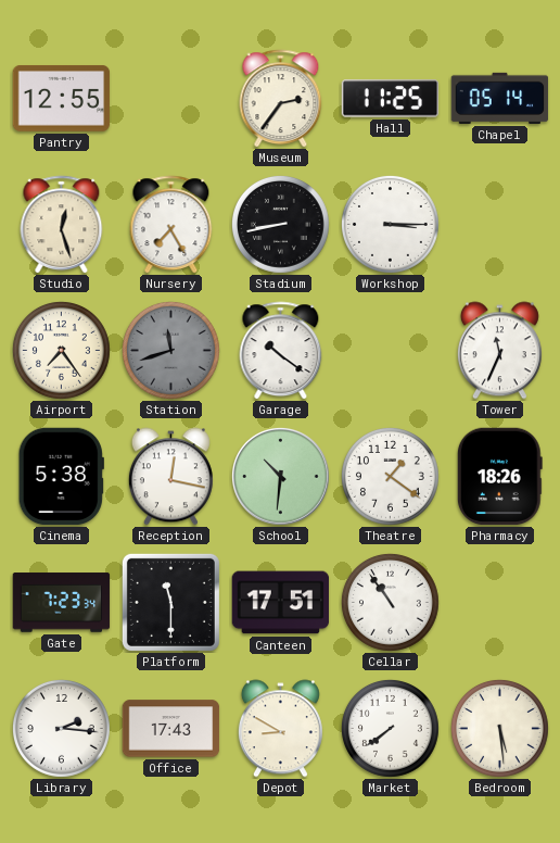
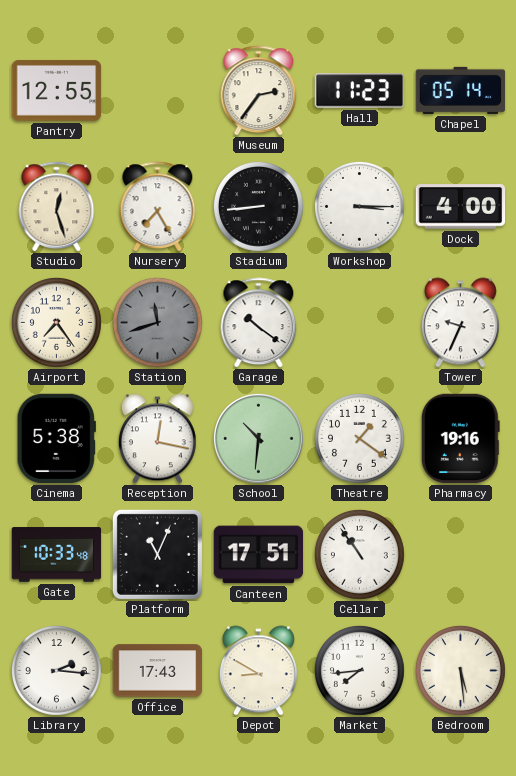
Hall: 11:25 -> 11:23
Stadium: 8:43 -> 8:44
Dock: none -> 4:00
Tower: 11:34 -> 9:34
Pharmacy: 18:26 -> 19:16
Gate: 7:23 -> 10:33
Platform: 11:30 -> 11:04
Market: 7:39 -> 7:44
